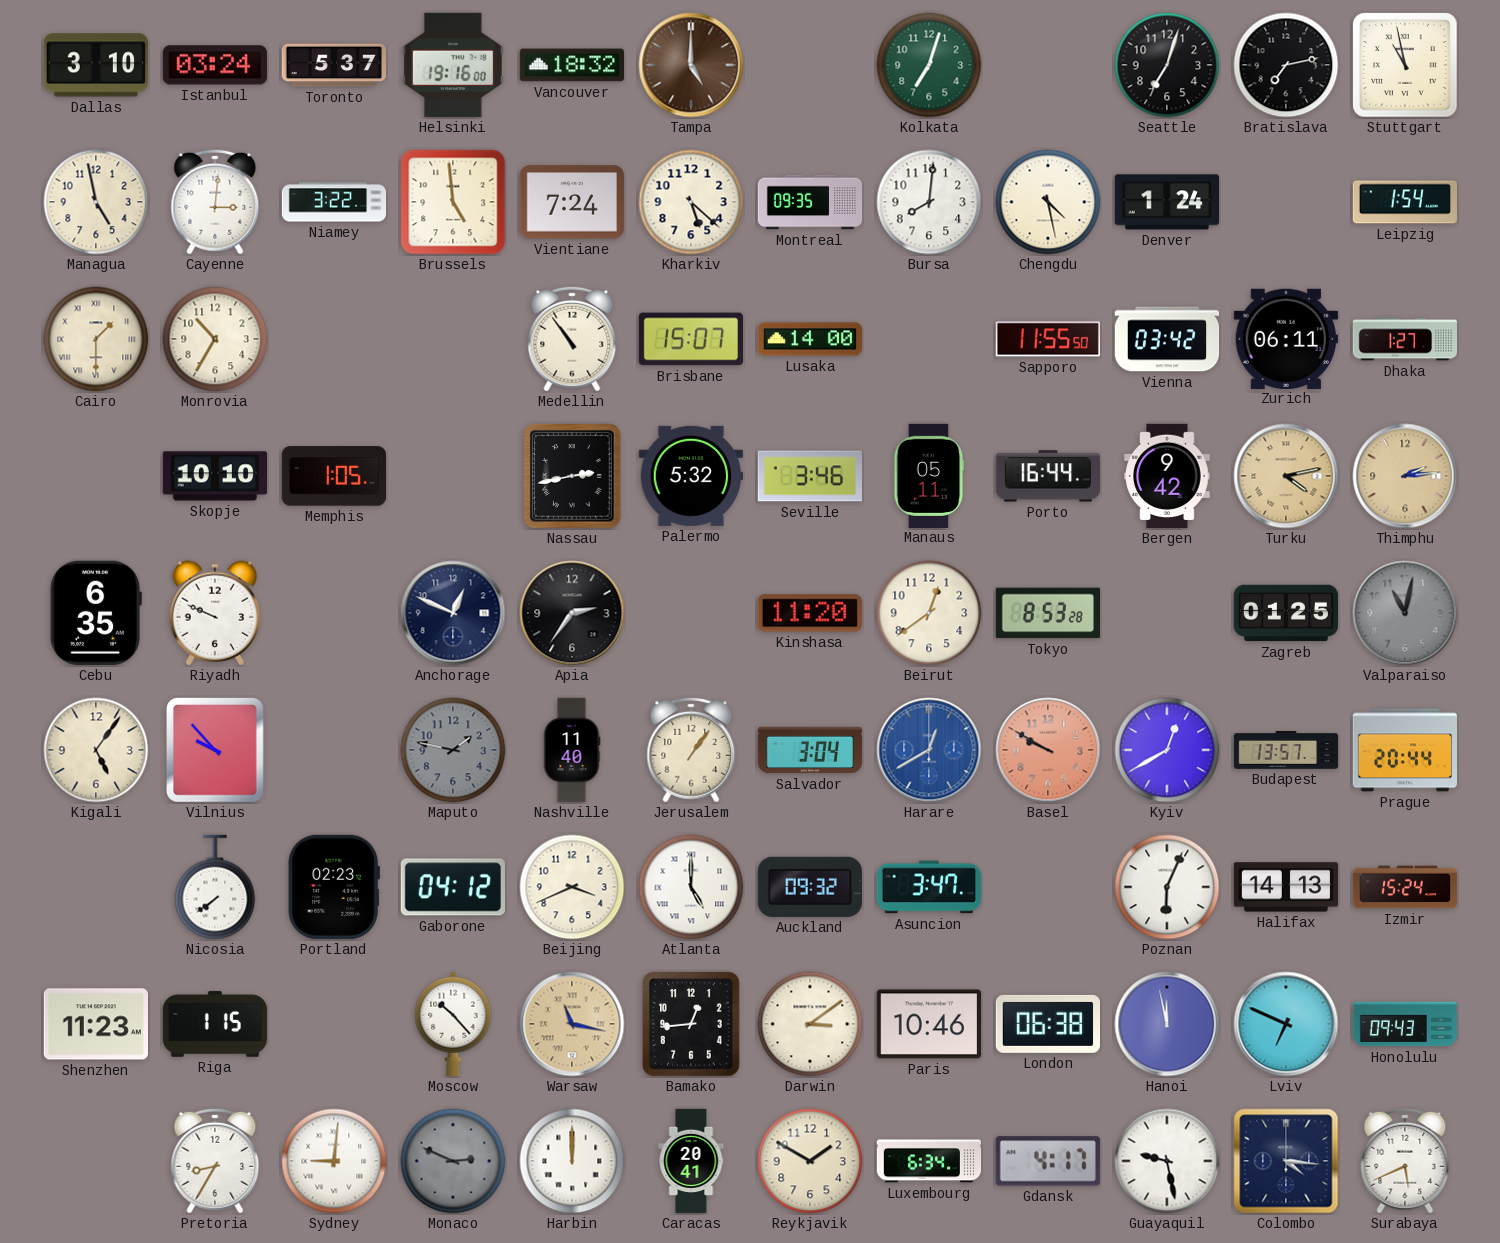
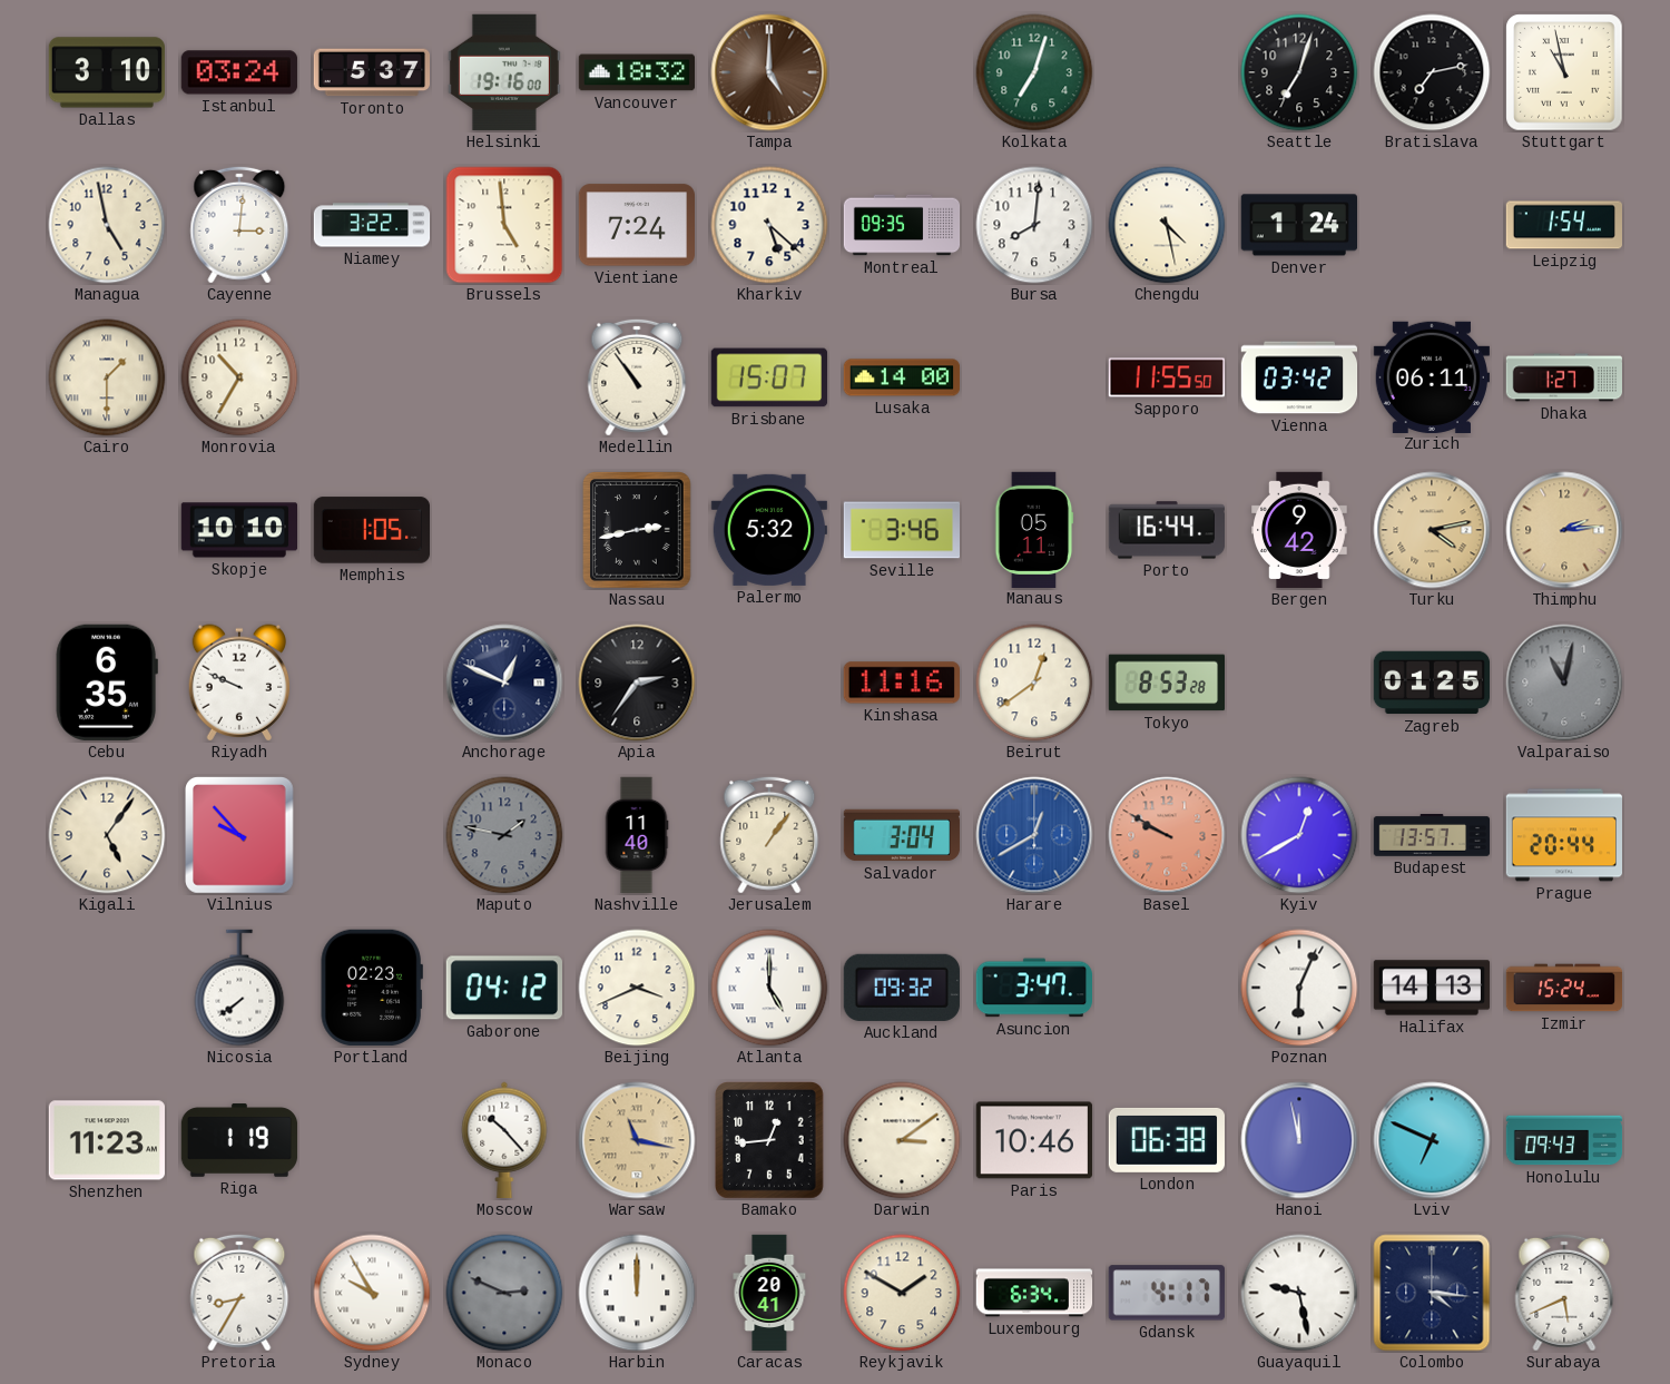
Kinshasa: 11:20 -> 11:16
Riga: 1:15 -> 1:19
Sydney: 9:01 -> 9:55
